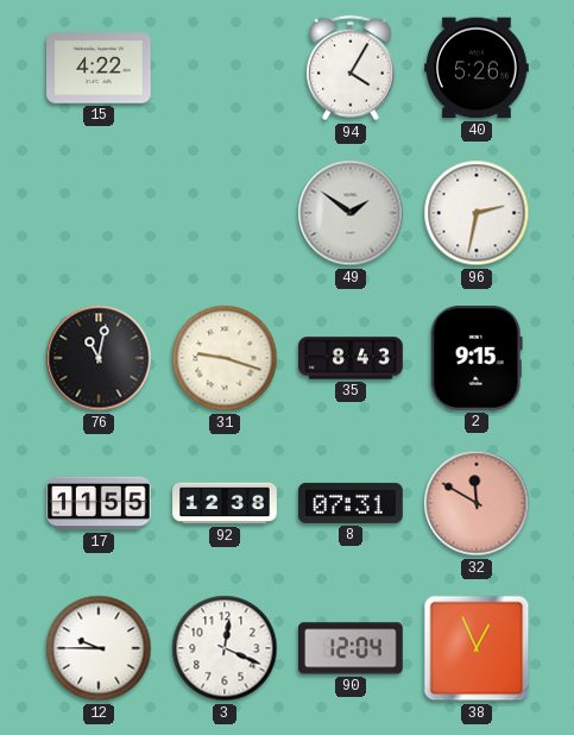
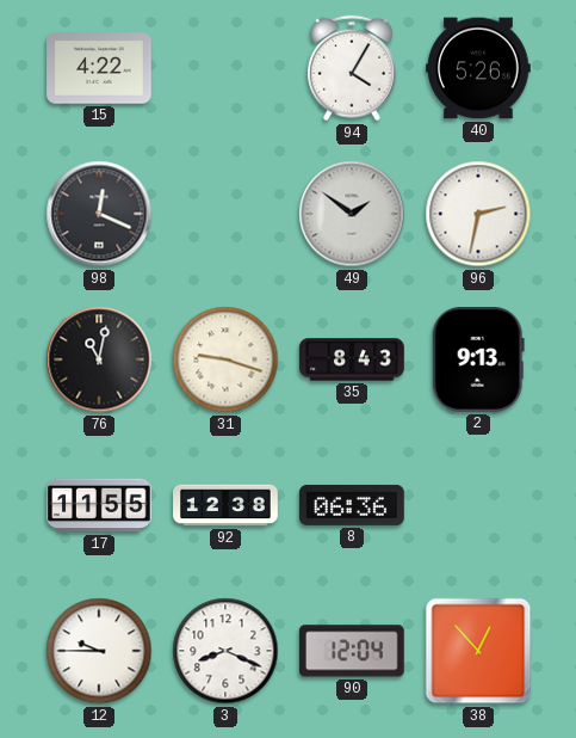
98: none -> 12:19
2: 9:15 -> 9:13
8: 07:31 -> 06:36
32: 11:50 -> none
3: 12:19 -> 8:19
38: 12:56 -> 12:53
